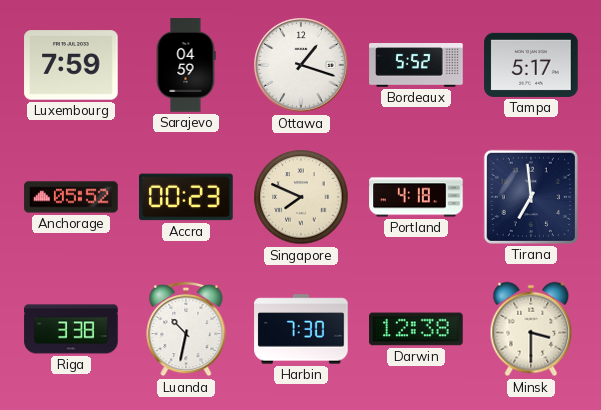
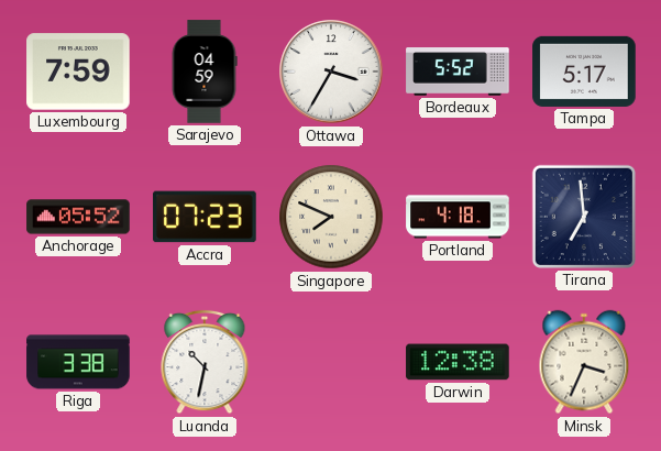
Ottawa: 1:18 -> 3:35
Accra: 00:23 -> 07:23
Harbin: 7:30 -> none
Minsk: 3:30 -> 3:34
